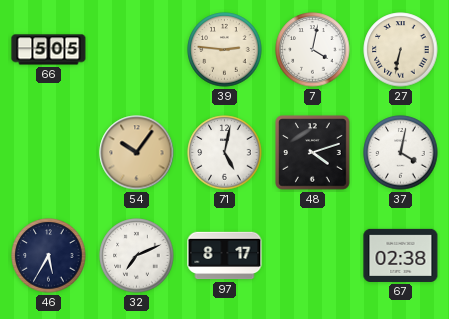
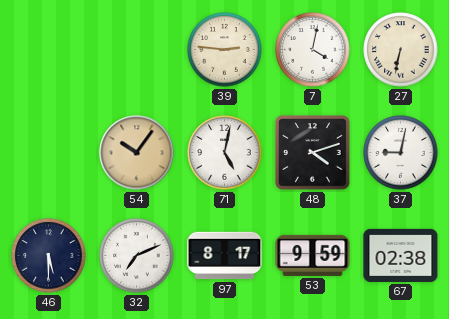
66: 5:05 -> none
37: 4:02 -> 9:02
46: 5:35 -> 5:30
53: none -> 9:59
